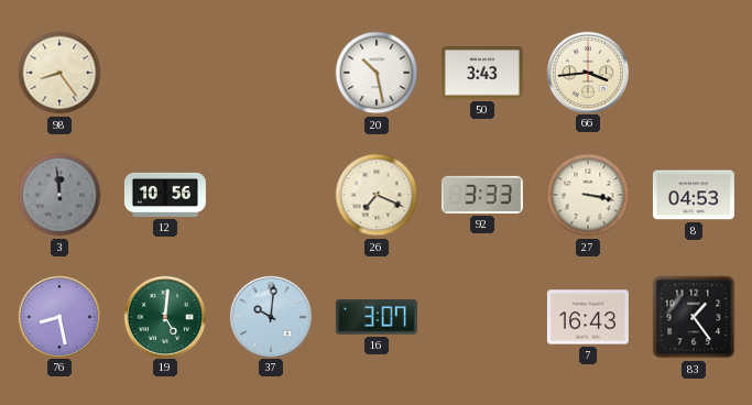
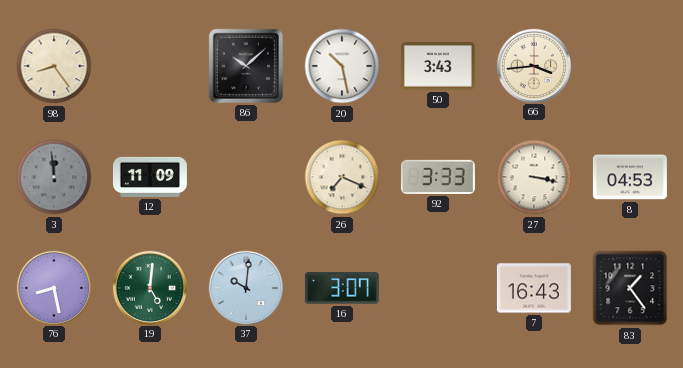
86: none -> 10:08
12: 10:56 -> 11:09
